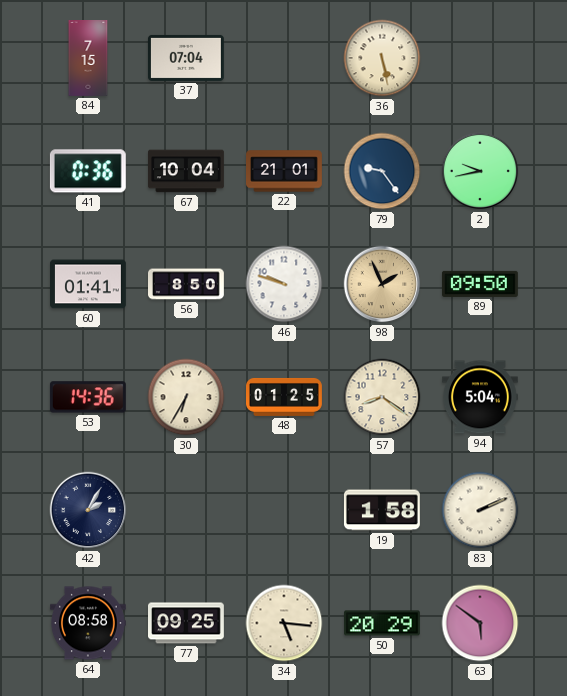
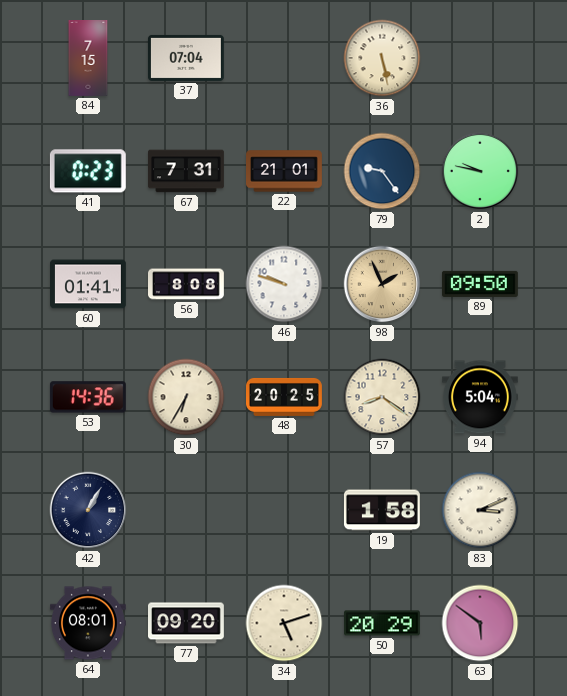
41: 0:36 -> 0:23
67: 10:04 -> 7:31
2: 9:43 -> 9:47
56: 8:50 -> 8:08
48: 01:25 -> 20:25
42: 2:05 -> 1:05
83: 2:11 -> 3:11
64: 08:58 -> 08:01
77: 09:25 -> 09:20
34: 5:16 -> 5:12
